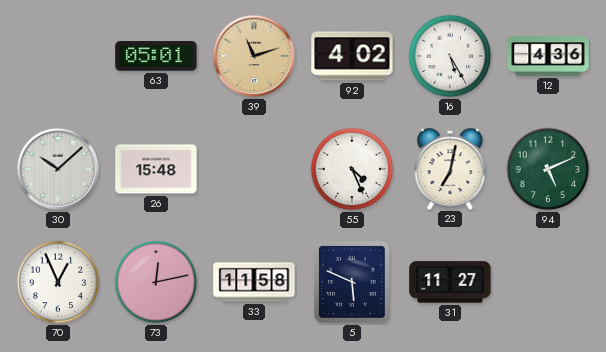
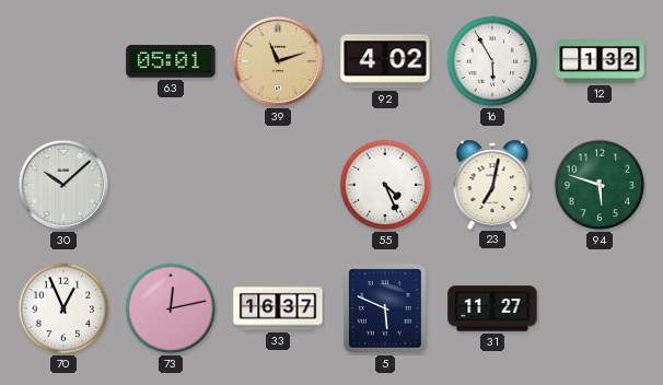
16: 5:25 -> 5:55
12: 4:36 -> 1:32
26: 15:48 -> none
94: 5:11 -> 5:48
33: 11:58 -> 16:37
